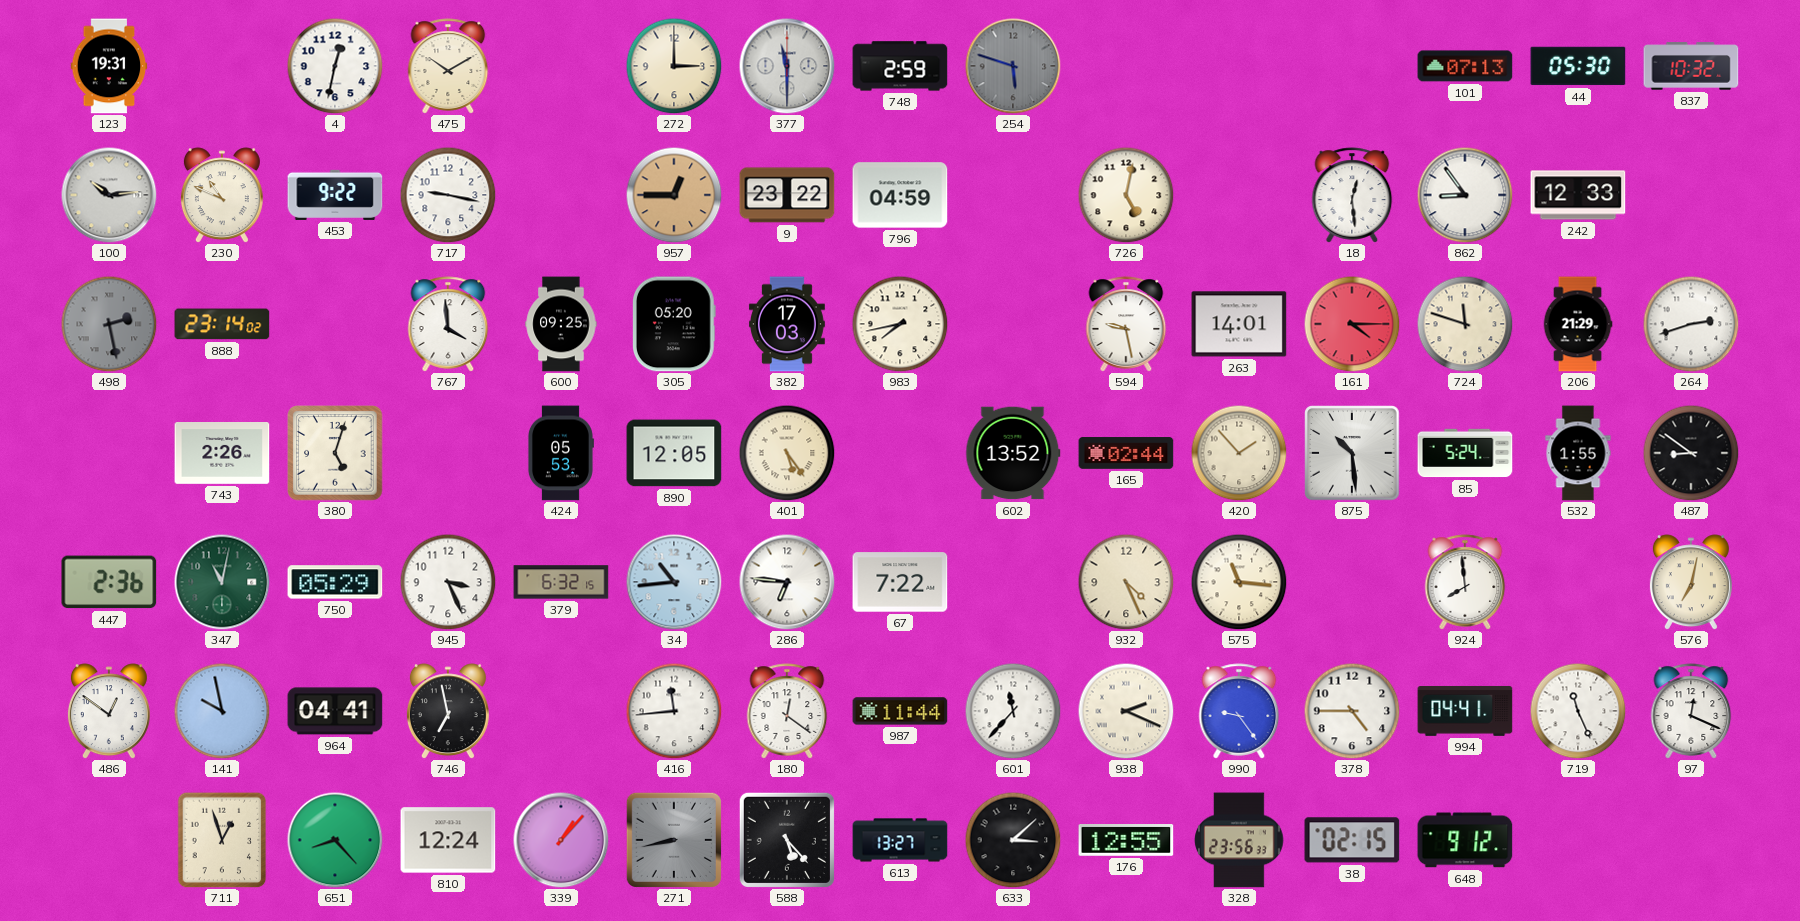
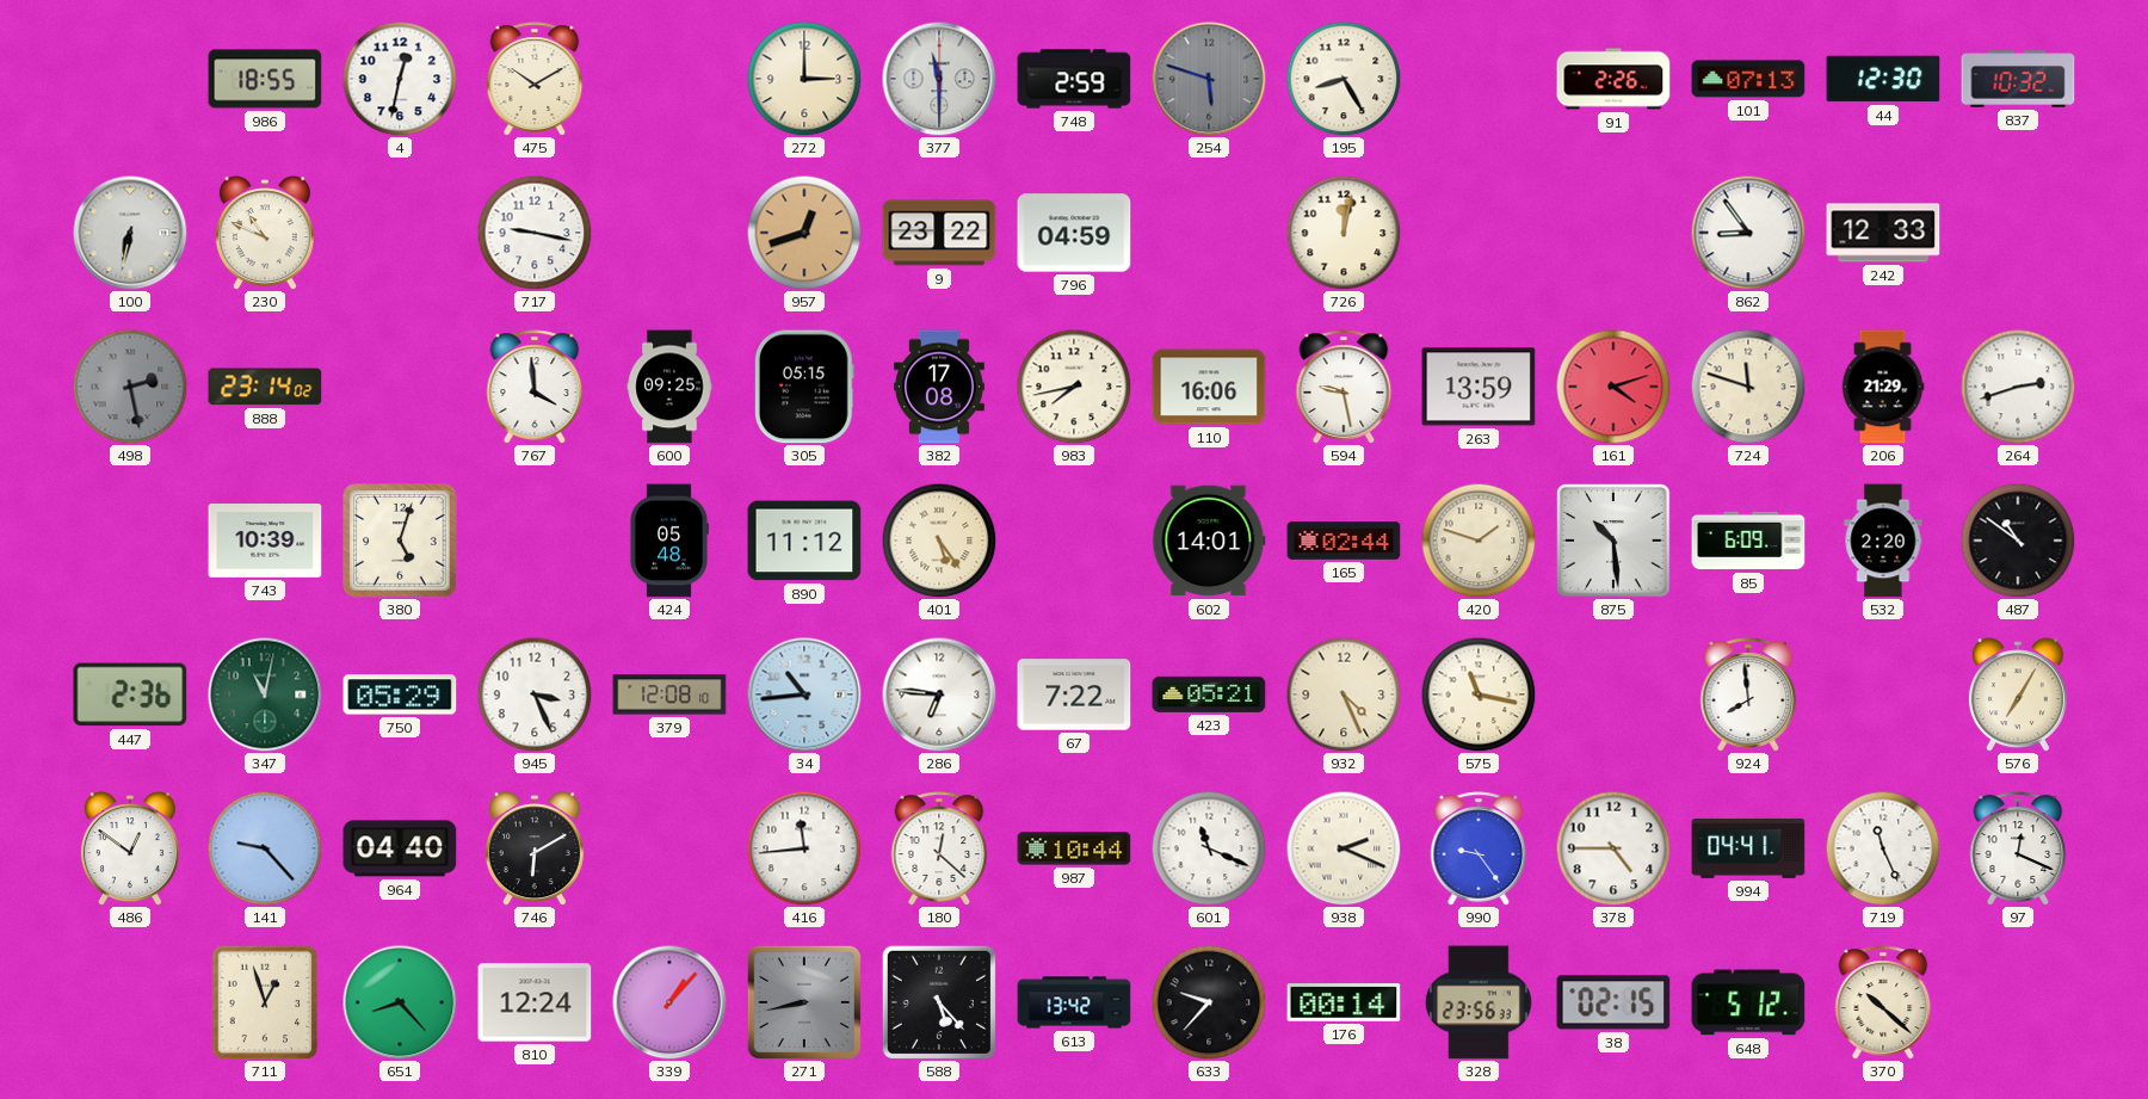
123: 19:31 -> none
986: none -> 18:55
195: none -> 8:25
91: none -> 2:26
44: 05:30 -> 12:30
100: 10:14 -> 6:32
453: 9:22 -> none
957: 12:45 -> 12:42
726: 5:02 -> 12:02
18: 12:29 -> none
305: 05:20 -> 05:15
382: 17:03 -> 17:08
110: none -> 16:06
263: 14:01 -> 13:59
161: 4:15 -> 4:12
743: 2:26 -> 10:39
424: 05:53 -> 05:48
890: 12:05 -> 11:12
602: 13:52 -> 14:01
420: 1:53 -> 1:48
85: 5:24 -> 6:09
532: 1:55 -> 2:20
487: 8:51 -> 10:51
379: 6:32 -> 12:08
423: none -> 05:21
575: 11:16 -> 11:17
576: 7:02 -> 7:05
141: 9:58 -> 9:23
964: 04:41 -> 04:40
746: 6:58 -> 6:10
180: 12:21 -> 12:22
987: 11:44 -> 10:44
601: 11:37 -> 11:19
613: 13:27 -> 13:42
633: 3:08 -> 9:37
176: 12:55 -> 00:14
648: 9:12 -> 5:12
370: none -> 10:22
